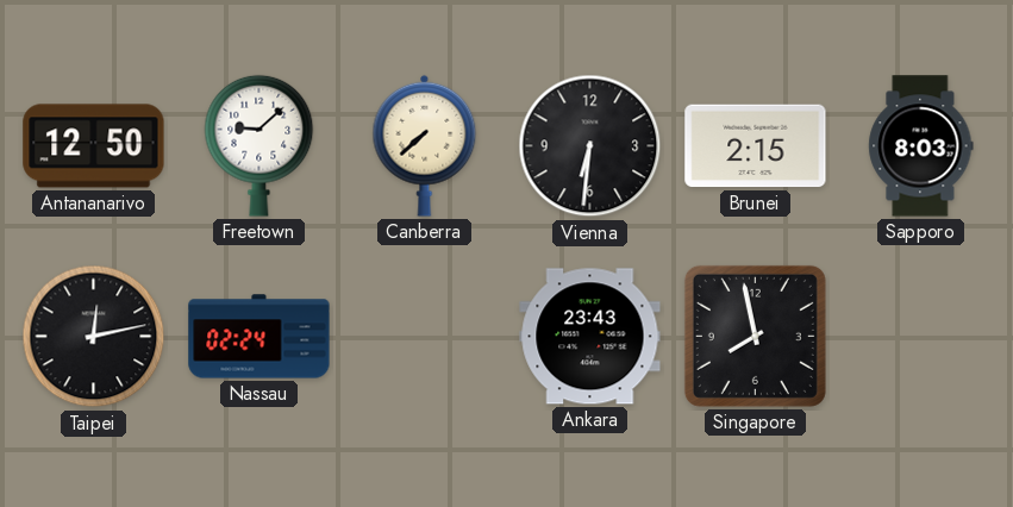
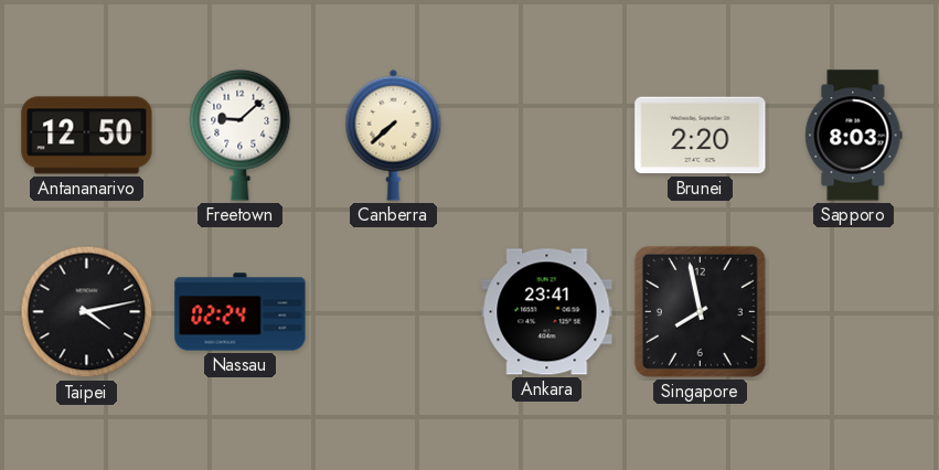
Vienna: 6:31 -> none
Brunei: 2:15 -> 2:20
Taipei: 12:13 -> 4:13
Ankara: 23:43 -> 23:41
